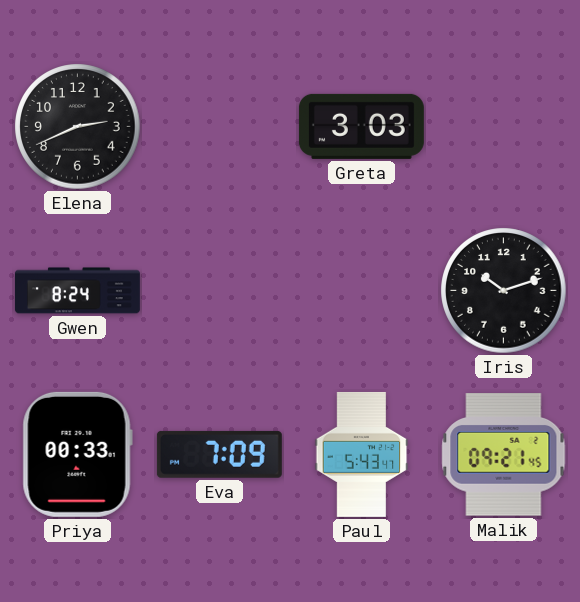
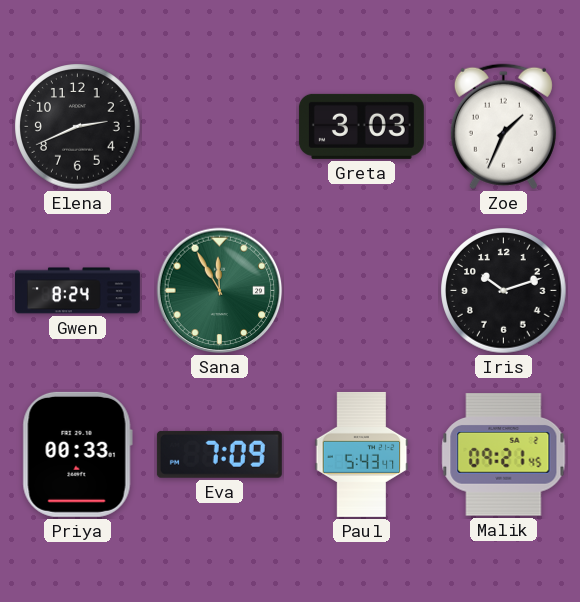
Zoe: none -> 1:34
Sana: none -> 11:55
